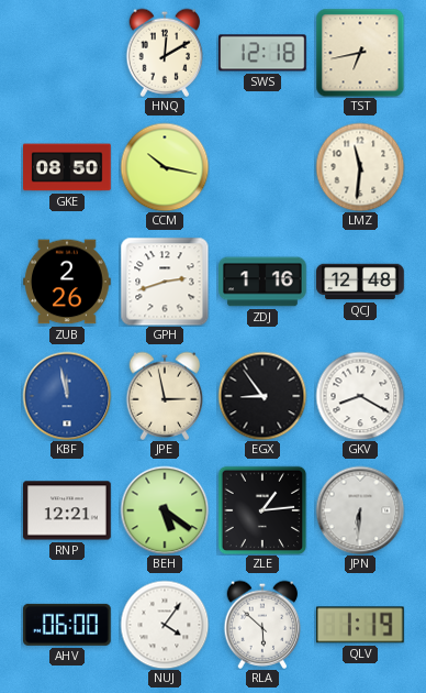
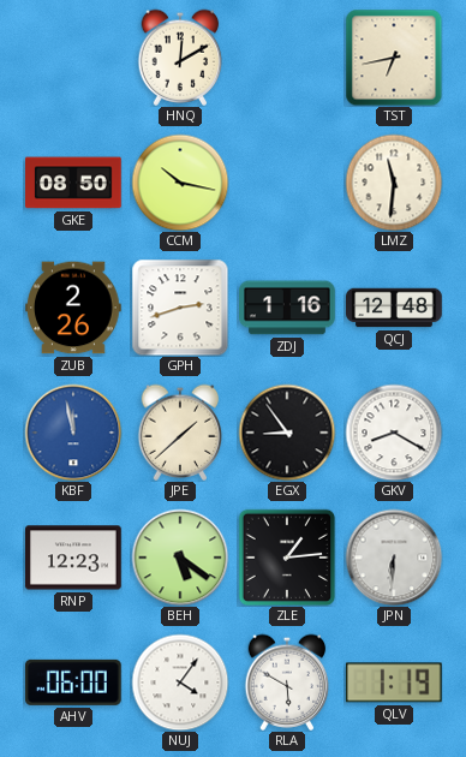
SWS: 12:18 -> none
JPE: 2:58 -> 1:38
RNP: 12:21 -> 12:23
RLA: 5:52 -> 5:50
